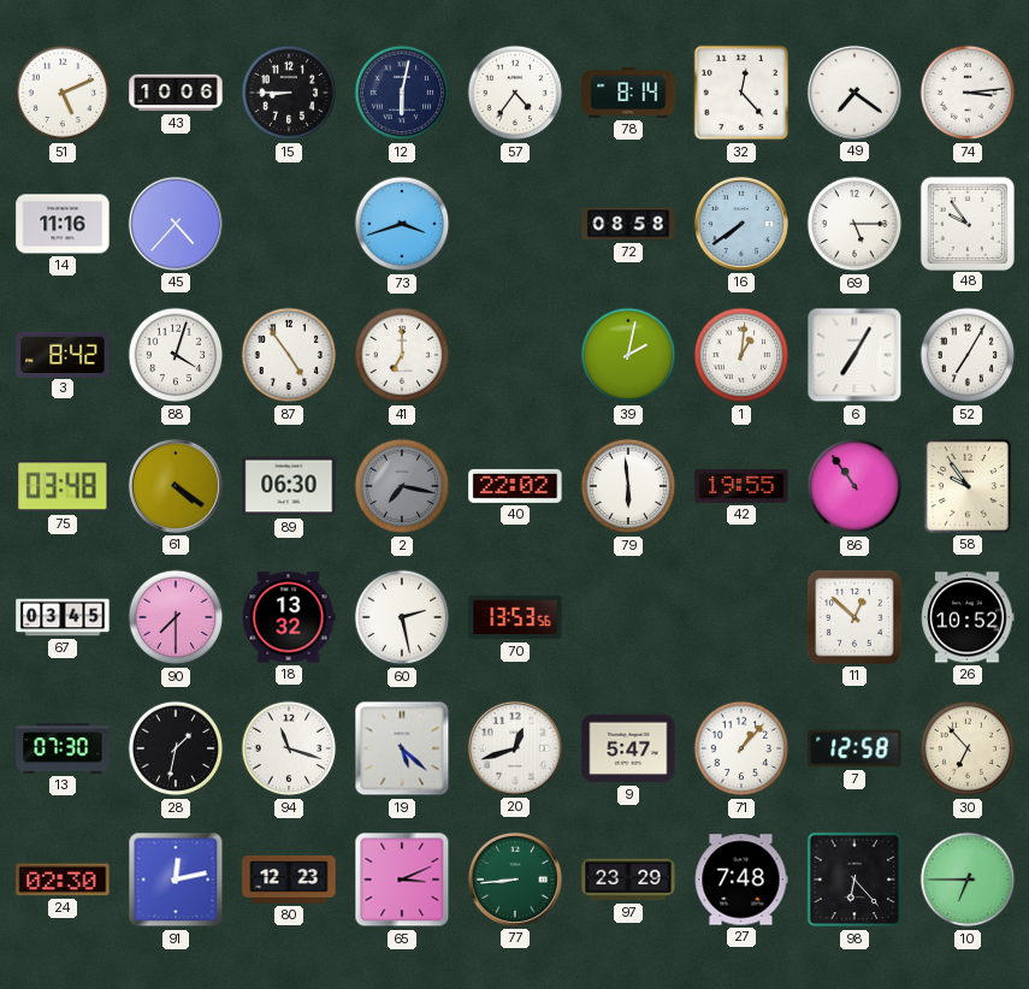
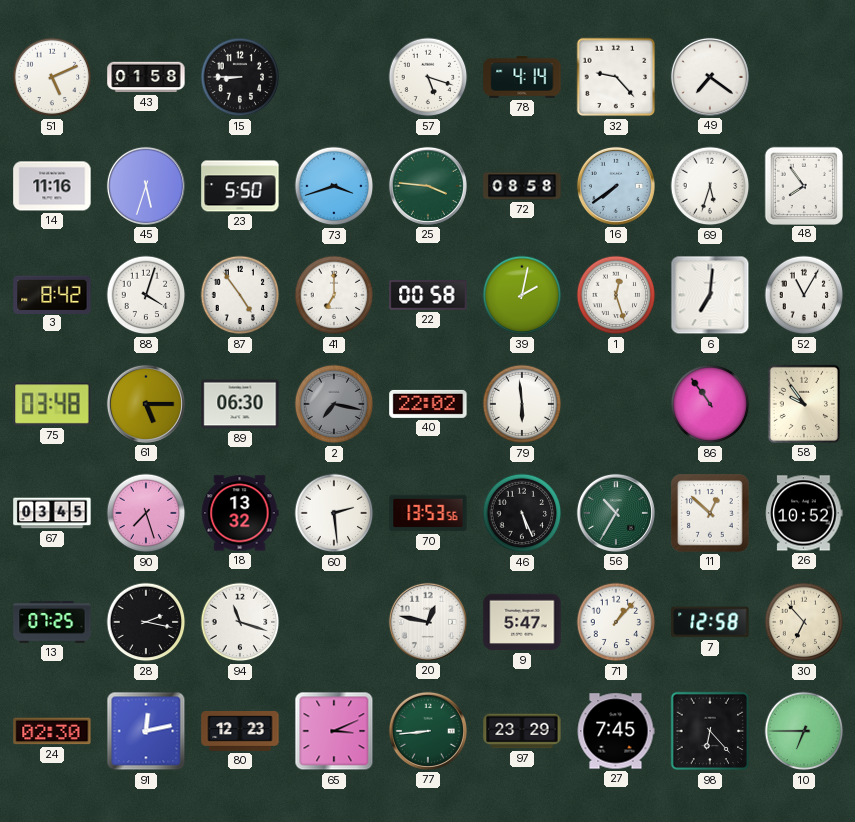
43: 10:06 -> 01:58
12: 6:02 -> none
57: 4:36 -> 5:18
78: 8:14 -> 4:14
32: 12:23 -> 9:23
74: 3:14 -> none
45: 4:37 -> 5:33
23: none -> 5:50
25: none -> 3:46
69: 5:15 -> 5:33
48: 9:54 -> 7:54
22: none -> 00:58
1: 1:01 -> 12:27
6: 7:05 -> 7:01
52: 7:05 -> 11:05
61: 4:21 -> 5:15
42: 19:55 -> none
90: 7:30 -> 7:27
60: 2:28 -> 2:29
46: none -> 5:26
56: none -> 10:35
13: 07:30 -> 07:25
28: 1:32 -> 2:17
19: 5:22 -> none
20: 12:42 -> 12:47
27: 7:48 -> 7:45
